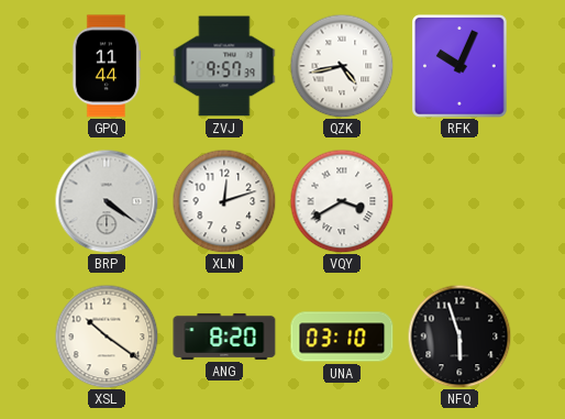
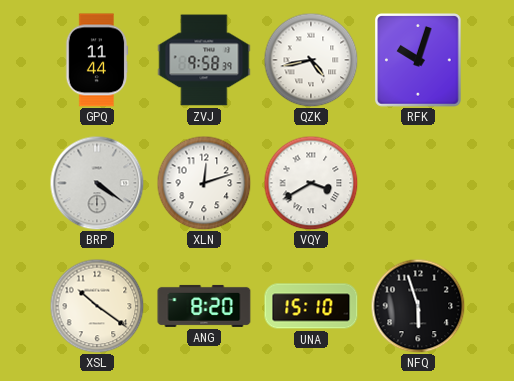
ZVJ: 9:57 -> 9:58
RFK: 10:04 -> 10:03
UNA: 03:10 -> 15:10
